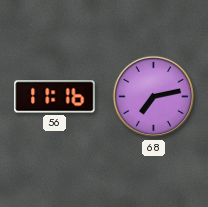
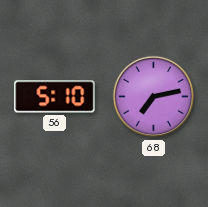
56: 11:16 -> 5:10
